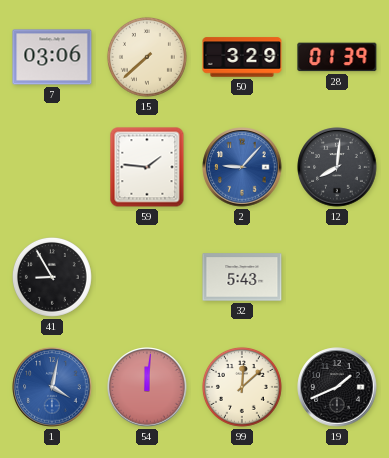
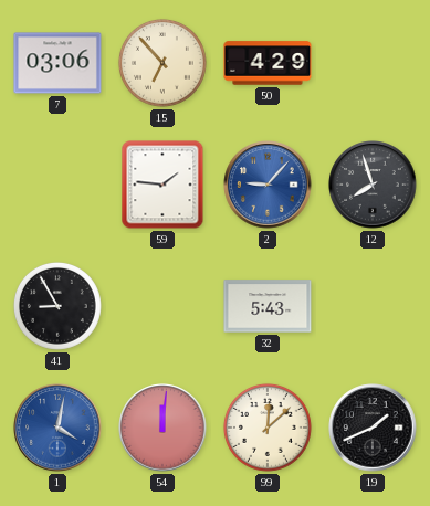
15: 7:38 -> 6:53
50: 3:29 -> 4:29
28: 01:39 -> none
12: 8:01 -> 7:57
